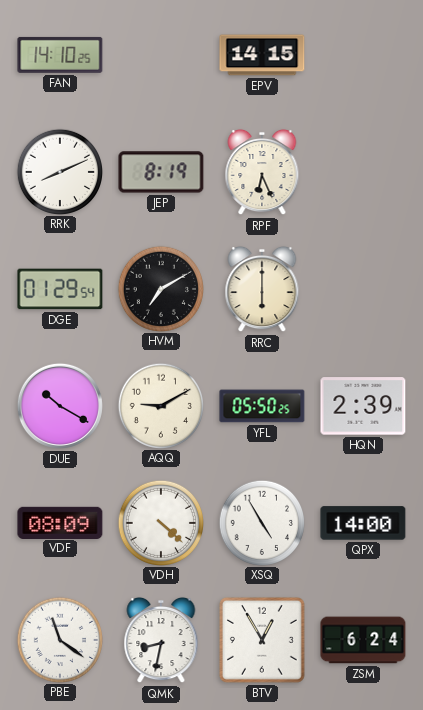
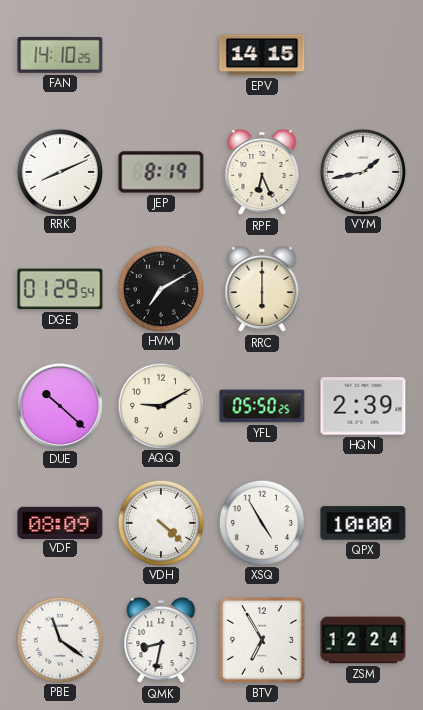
VYM: none -> 1:43
DUE: 10:20 -> 10:22
QPX: 14:00 -> 10:00
BTV: 12:55 -> 6:55
ZSM: 6:24 -> 12:24
